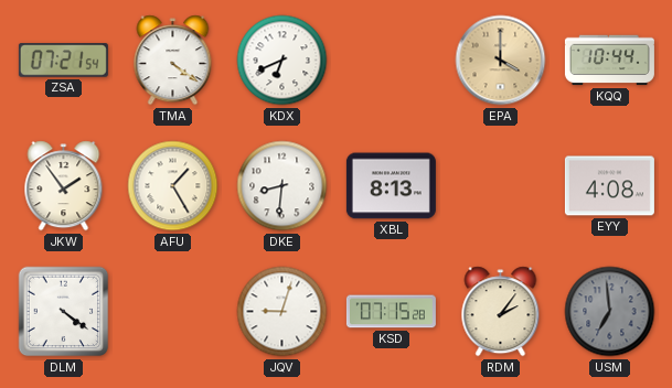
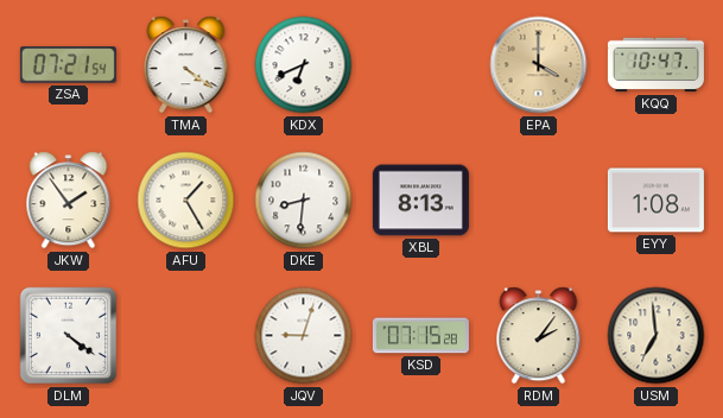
KQQ: 10:44 -> 10:47
EYY: 4:08 -> 1:08
USM dial: grey -> cream
